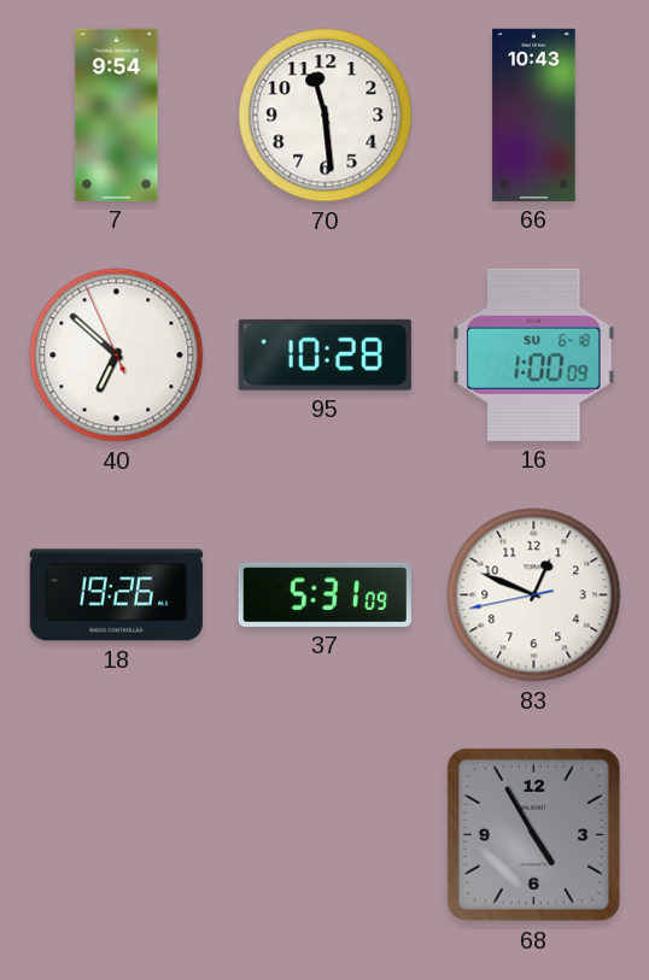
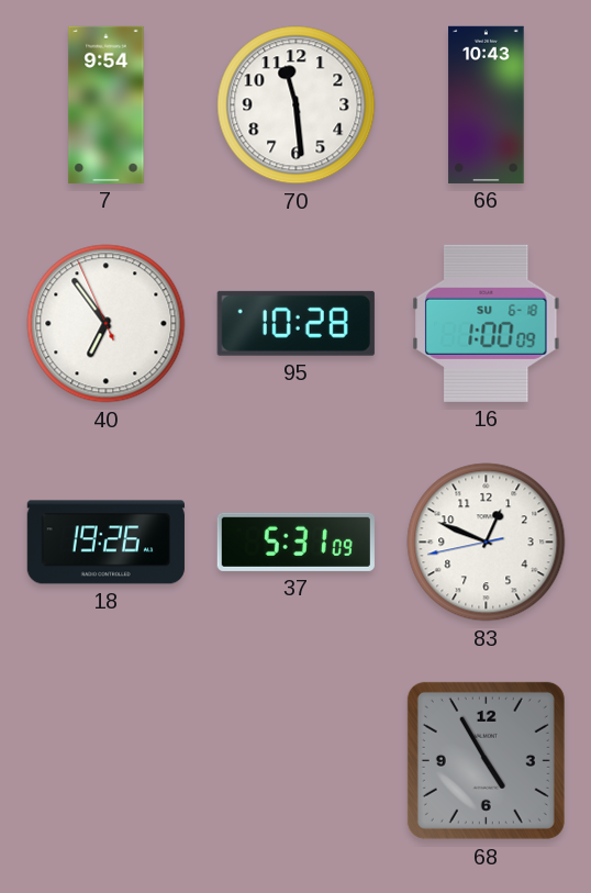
40: 6:51 -> 6:53
